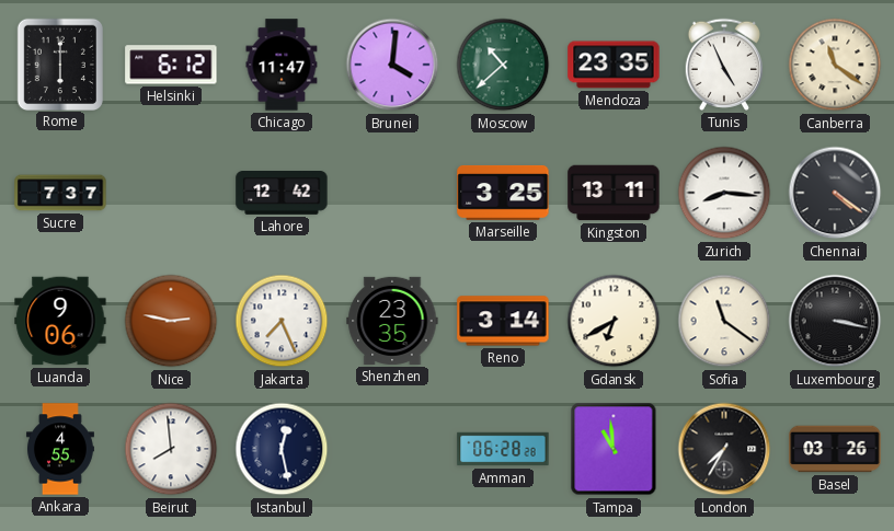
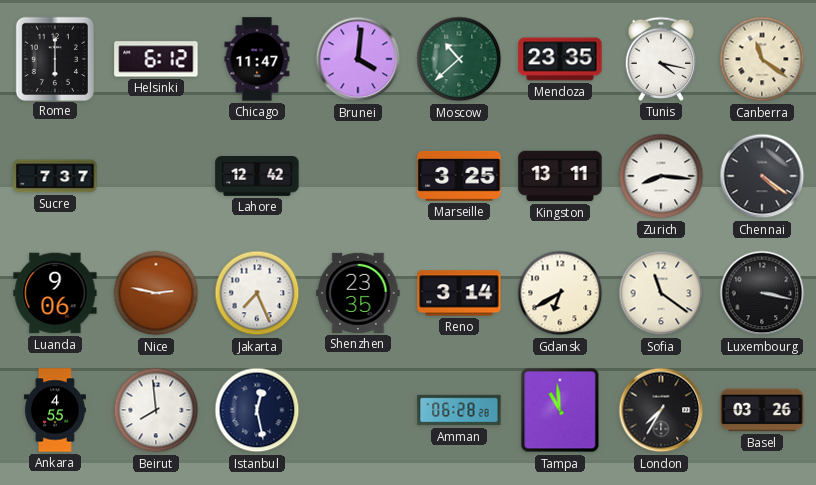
Tunis: 4:56 -> 4:17
